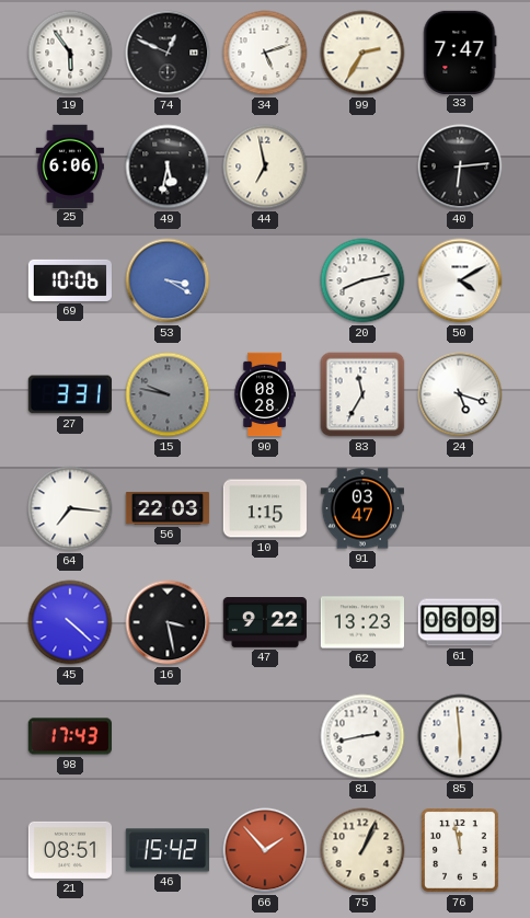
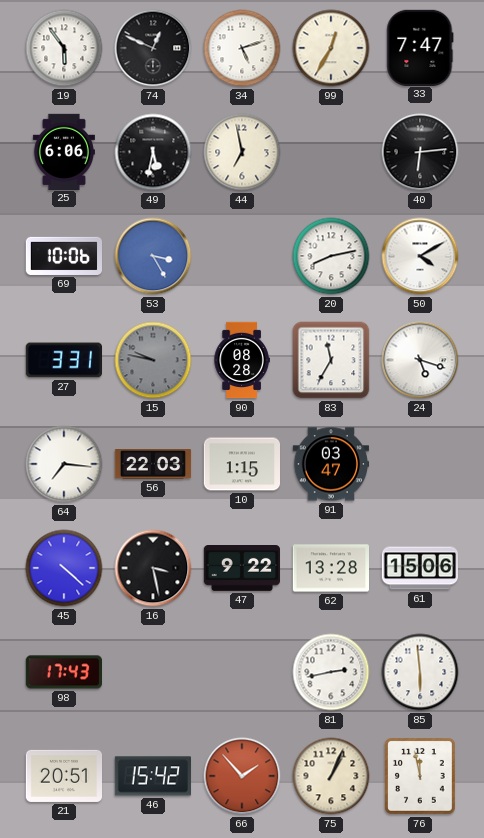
99: 2:35 -> 12:35
53: 3:20 -> 3:25
62: 13:23 -> 13:28
61: 06:09 -> 15:06
21: 08:51 -> 20:51
